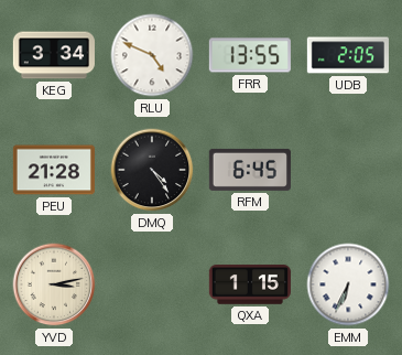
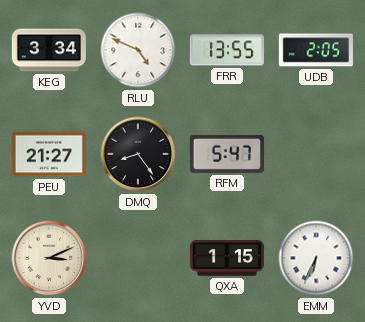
PEU: 21:28 -> 21:27
DMQ: 4:24 -> 8:24
RFM: 6:45 -> 5:47
YVD: 3:13 -> 3:11
